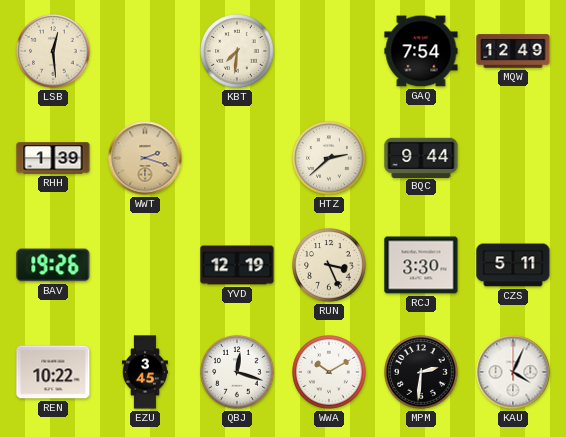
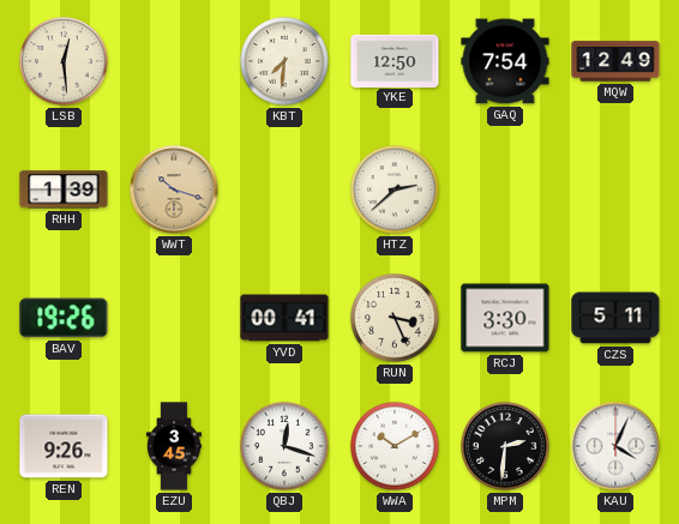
YKE: none -> 12:50
WWT: 2:18 -> 10:18
BQC: 9:44 -> none
YVD: 12:19 -> 00:41
REN: 10:22 -> 9:26
